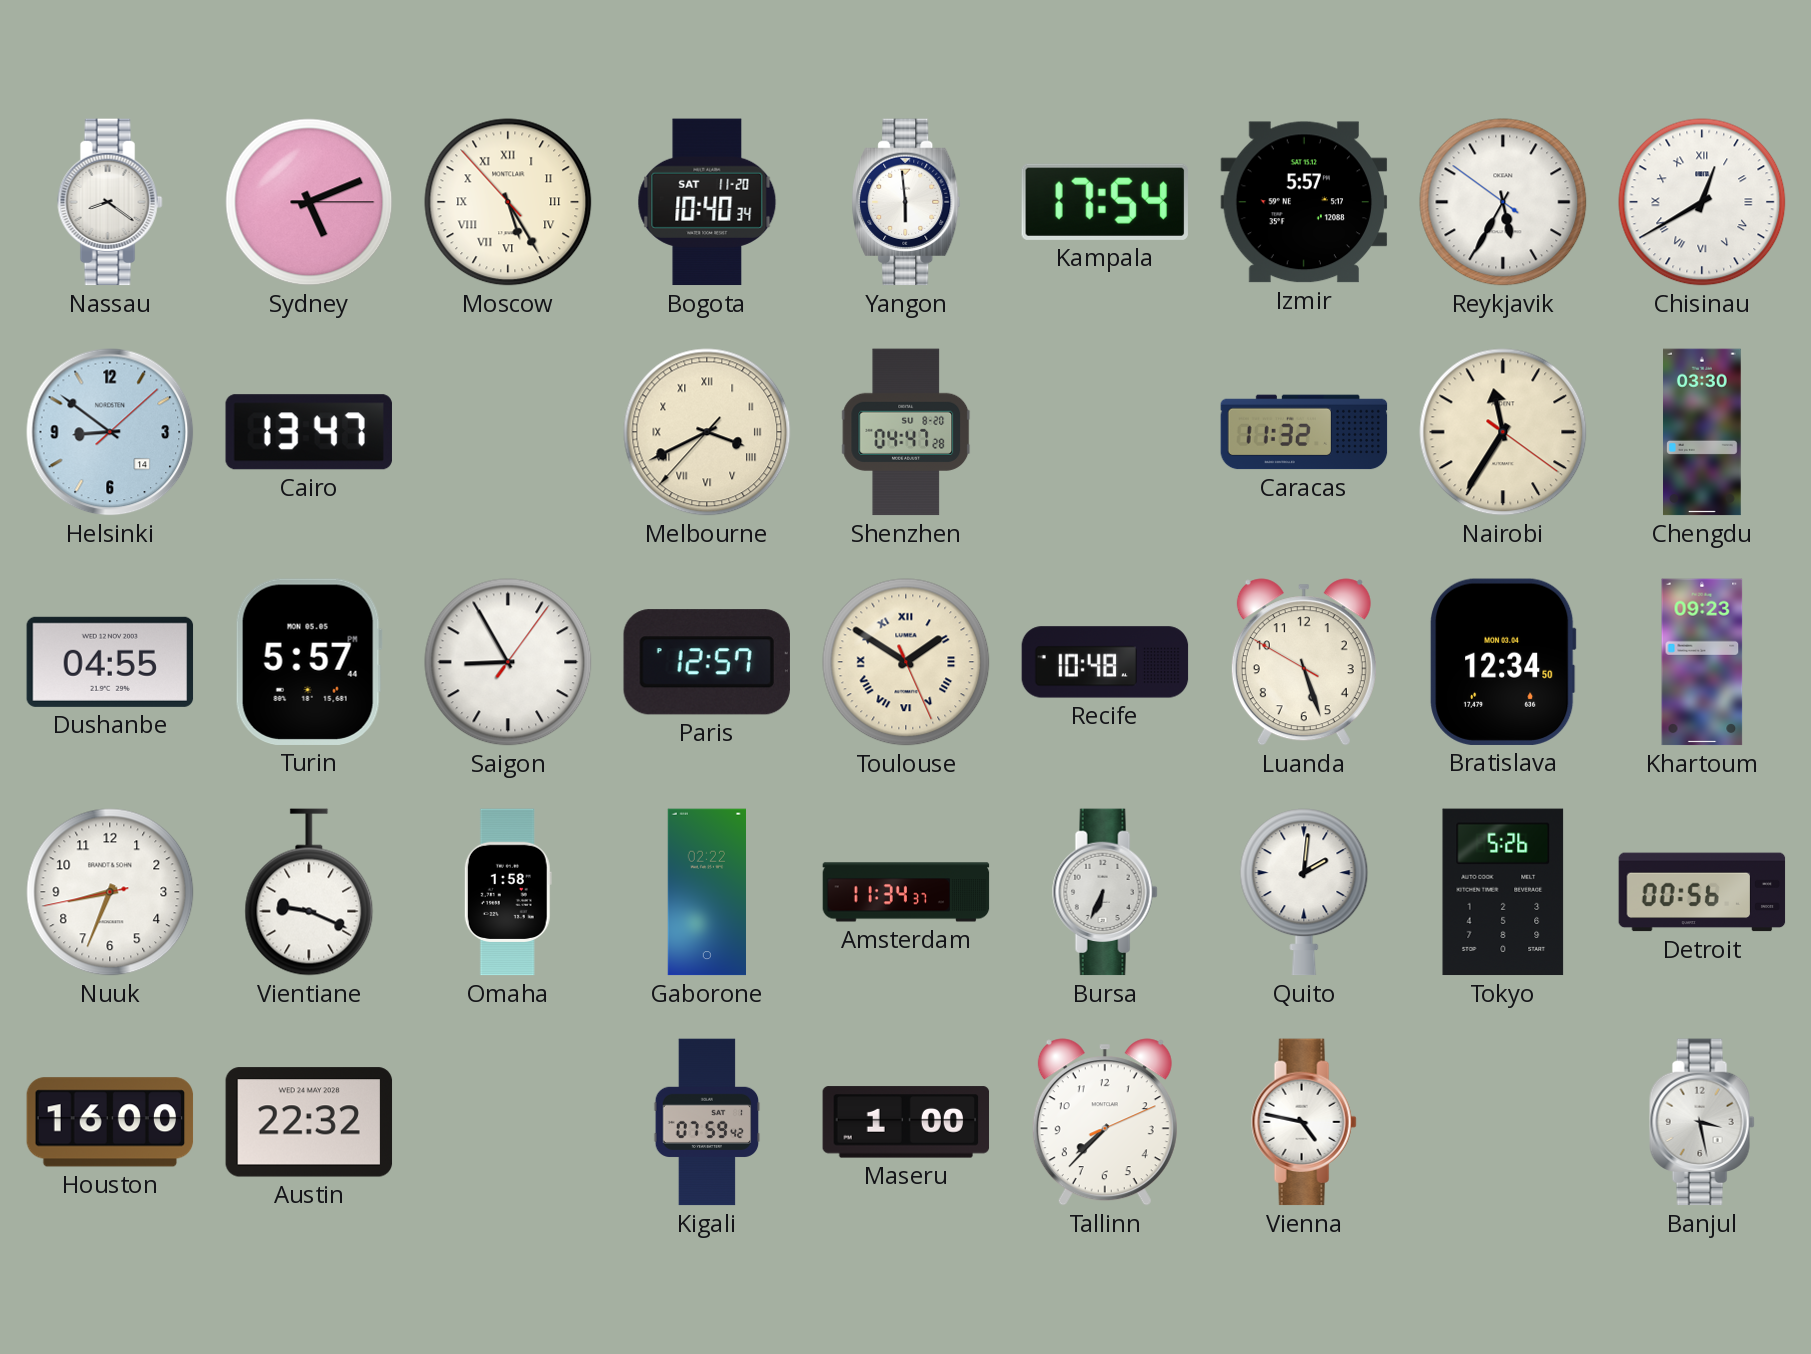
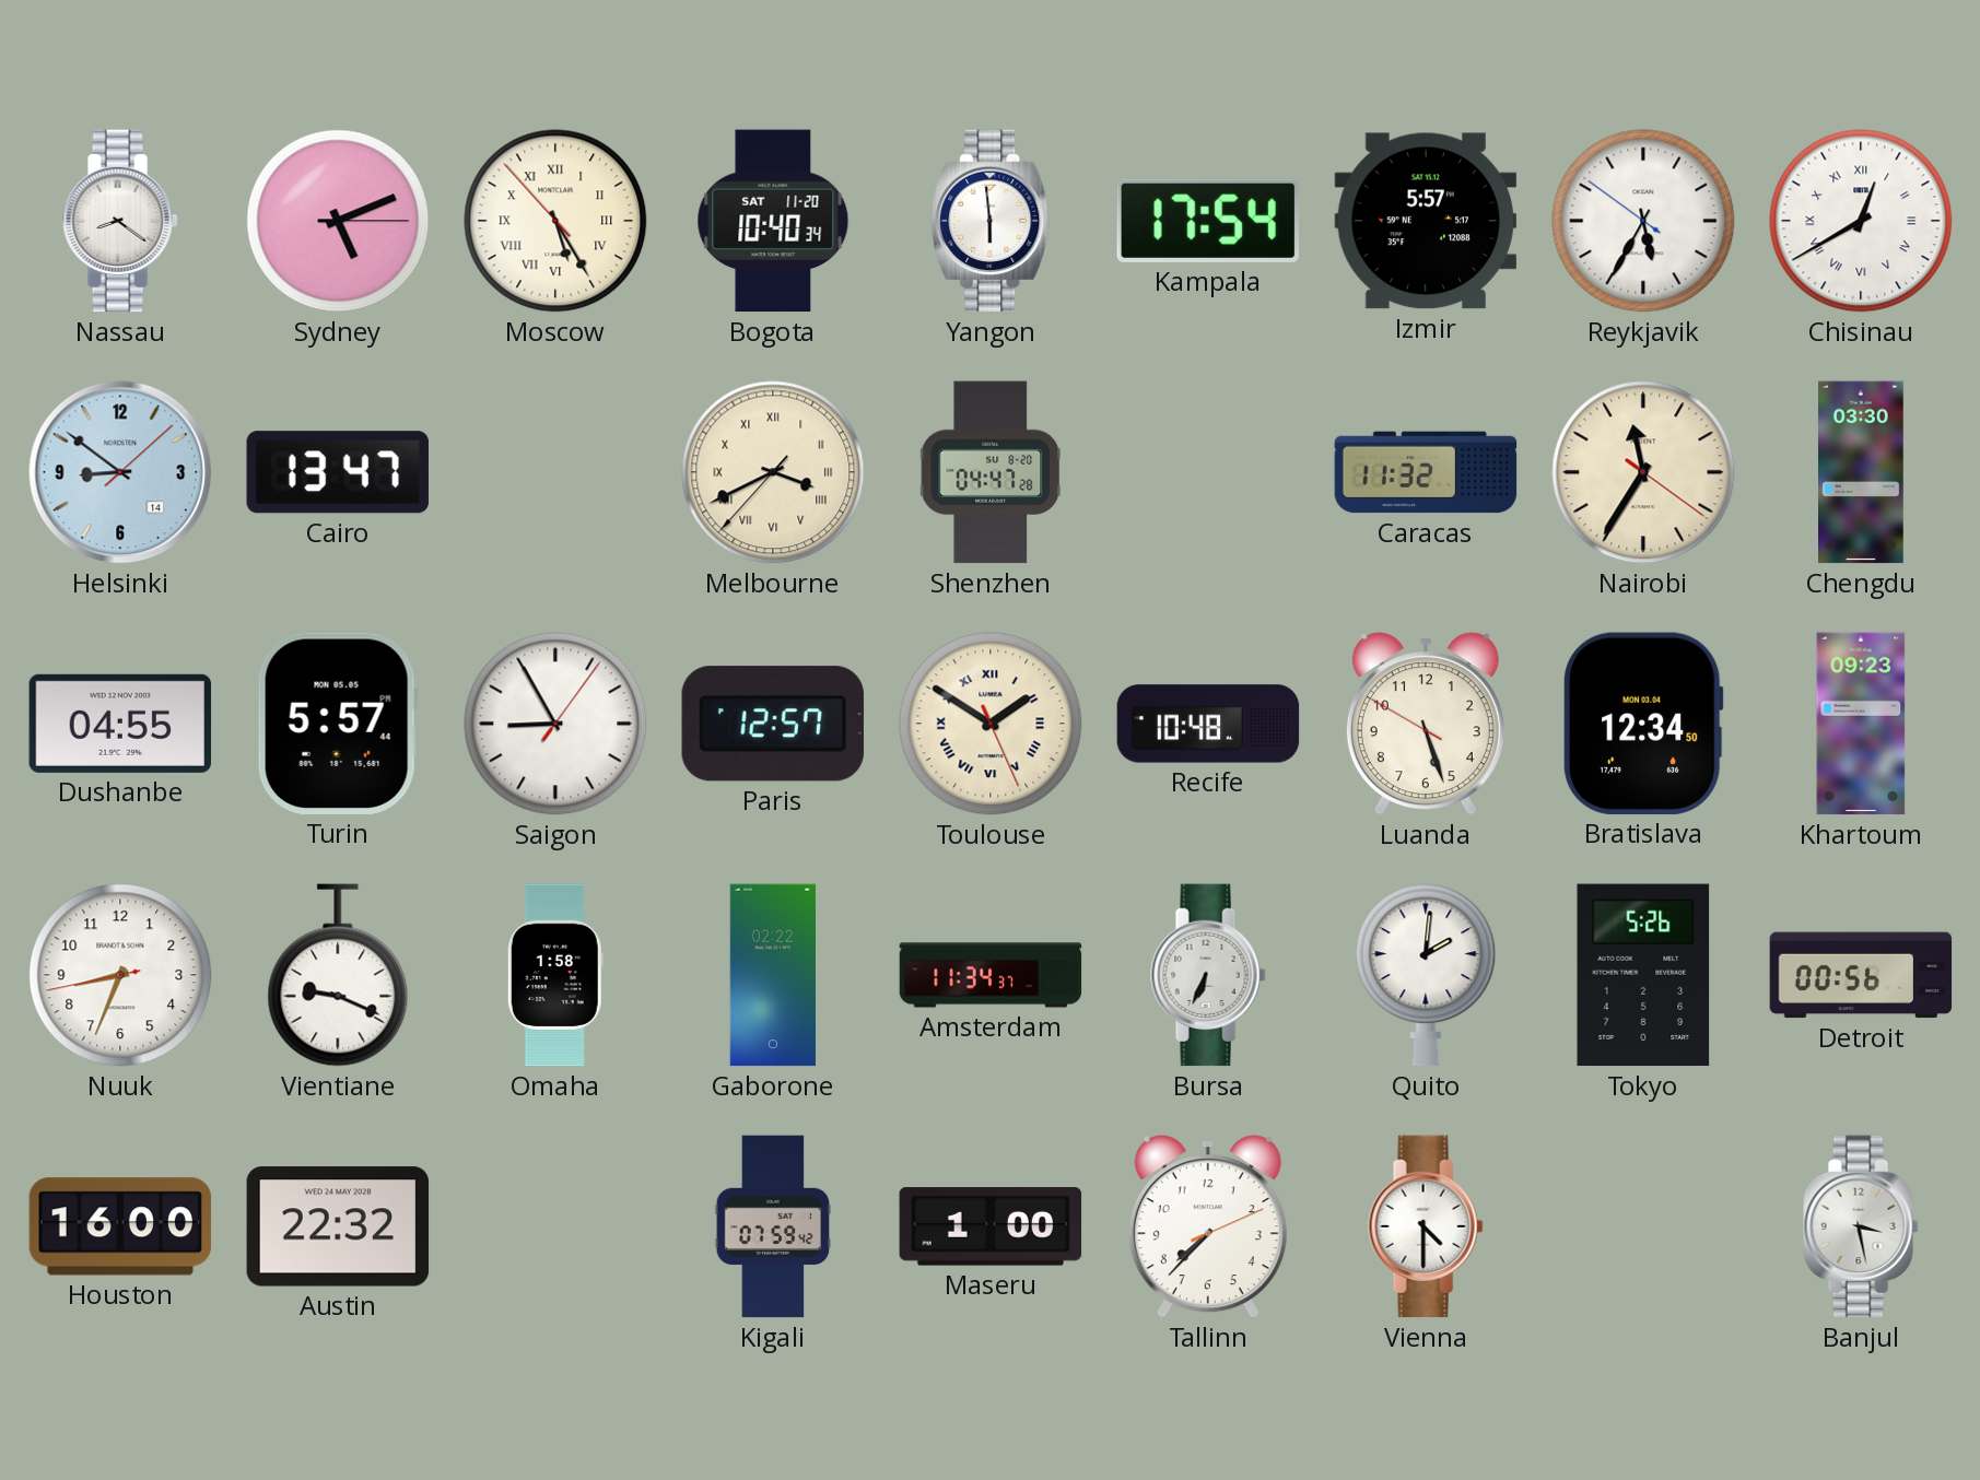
Vienna: 4:47 -> 4:30
